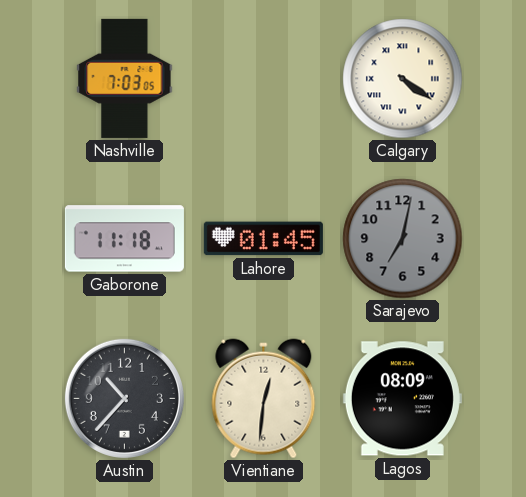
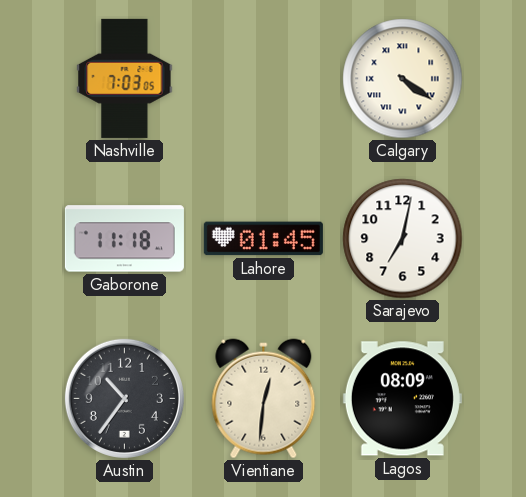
Sarajevo dial: grey -> white
Austin: 10:37 -> 10:36
